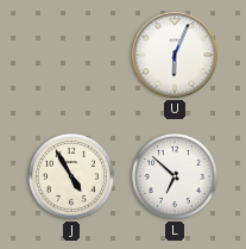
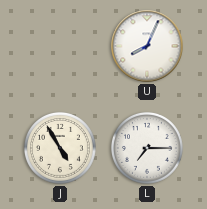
U: 6:04 -> 8:04
L: 6:52 -> 7:15
